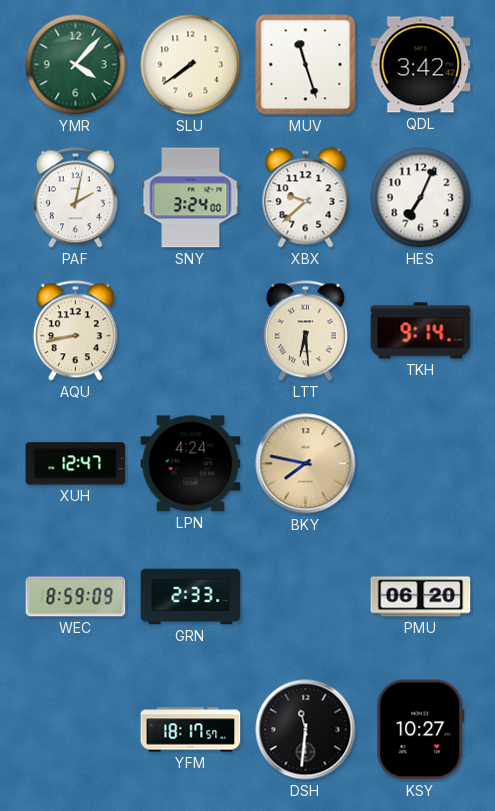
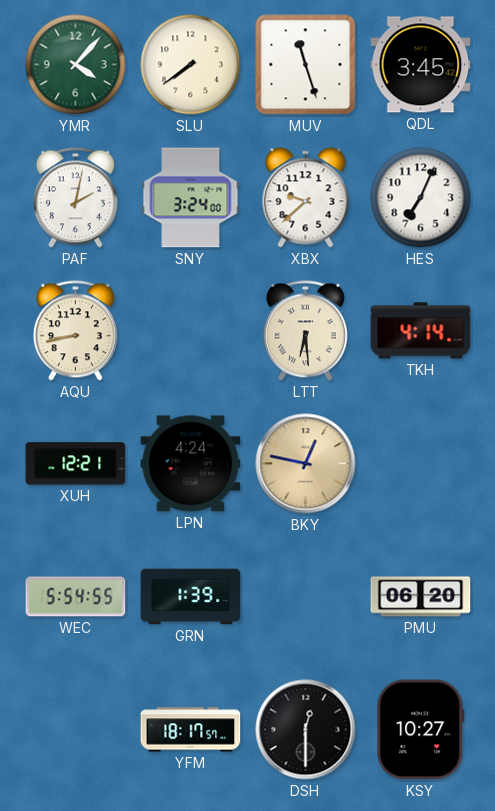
QDL: 3:42 -> 3:45
TKH: 9:14 -> 4:14
XUH: 12:47 -> 12:21
BKY: 7:47 -> 12:47
WEC: 8:59 -> 5:54
GRN: 2:33 -> 1:39
DSH: 11:31 -> 12:30
